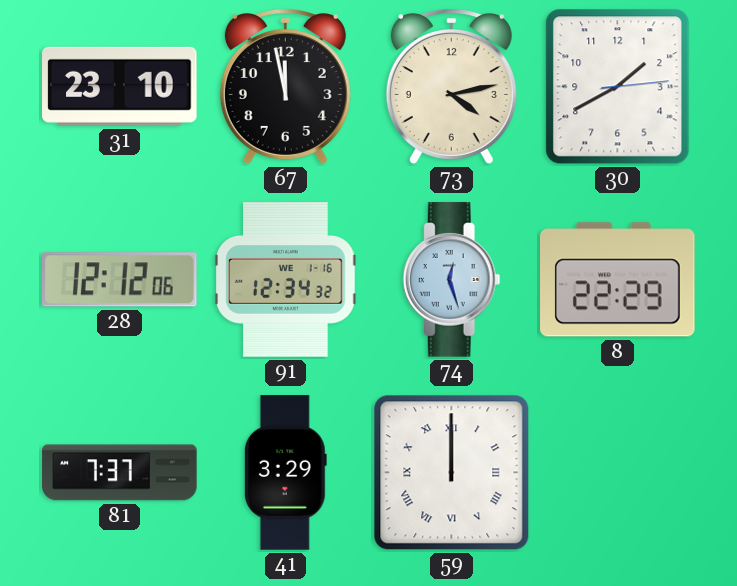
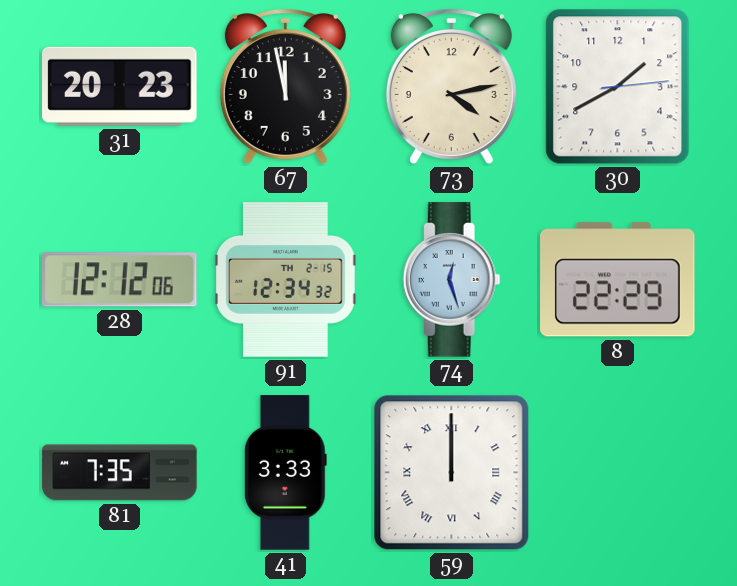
31: 23:10 -> 20:23
91 date: WE 1-16 -> TH 2-15
81: 7:37 -> 7:35
41: 3:29 -> 3:33
